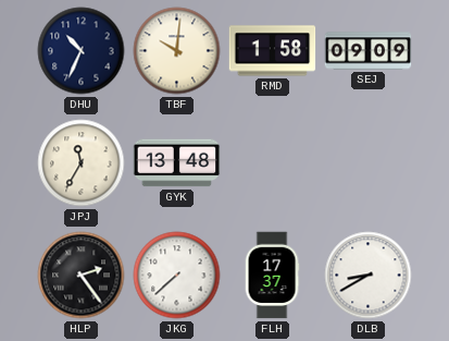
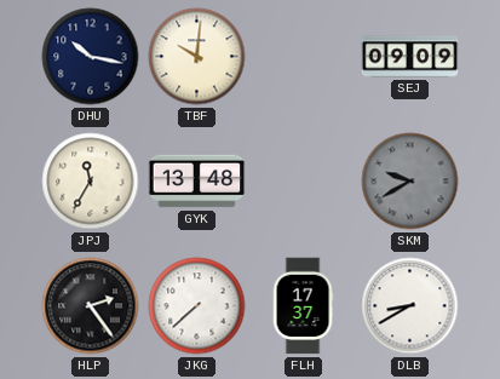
DHU: 10:34 -> 10:17
RMD: 1:58 -> none
SKM: none -> 9:40
